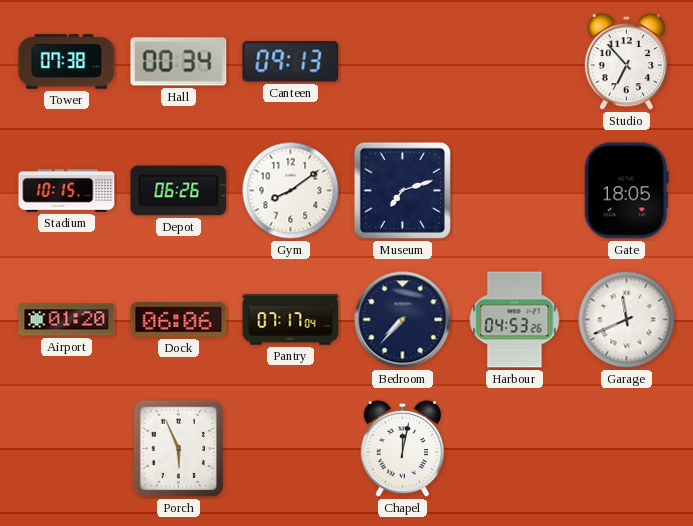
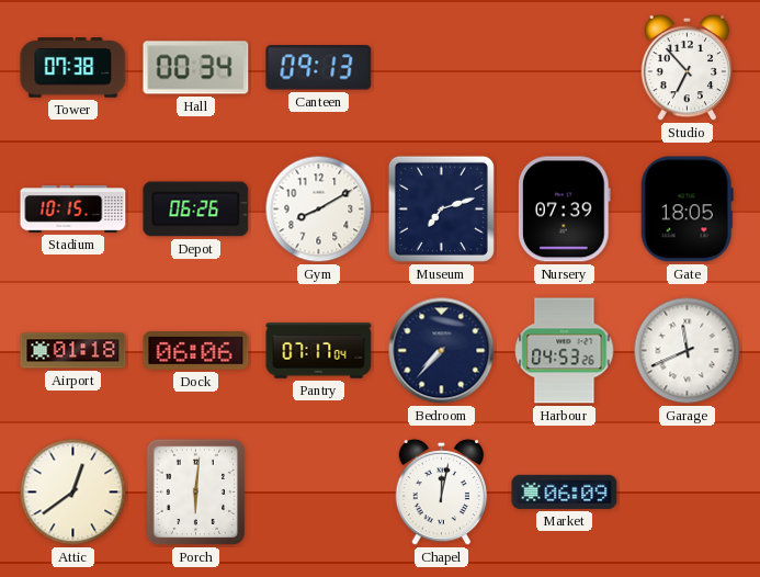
Gym: 8:09 -> 8:10
Nursery: none -> 07:39
Airport: 01:20 -> 01:18
Attic: none -> 12:39
Porch: 5:56 -> 6:01
Market: none -> 06:09
